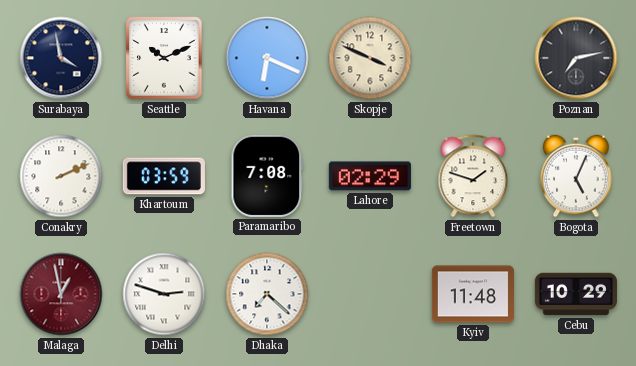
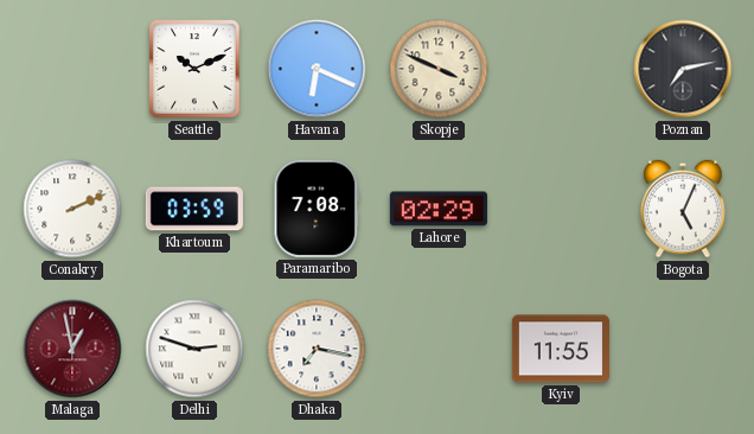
Surabaya: 3:58 -> none
Freetown: 1:48 -> none
Dhaka: 7:22 -> 7:17
Kyiv: 11:48 -> 11:55
Cebu: 10:29 -> none
